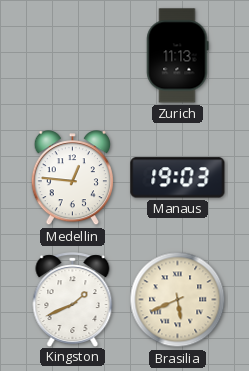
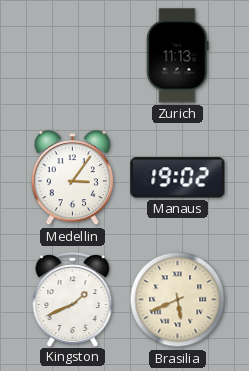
Medellin: 12:46 -> 3:06
Manaus: 19:03 -> 19:02
